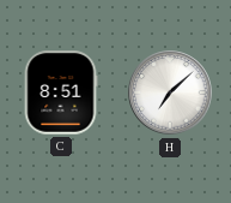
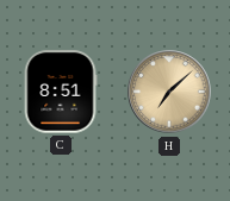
H dial: white -> champagne
